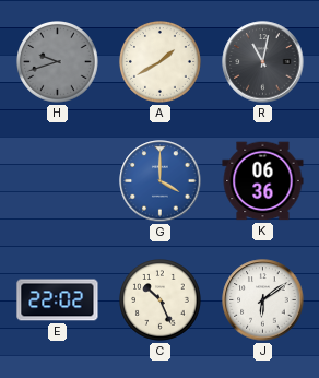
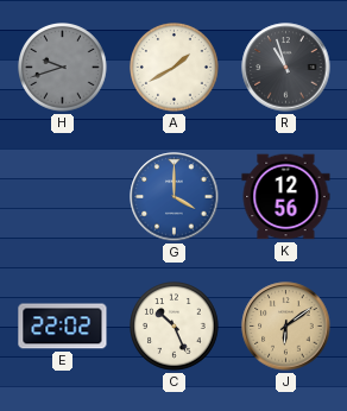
R: 11:02 -> 10:57
K: 06:36 -> 12:56
J dial: white -> champagne
